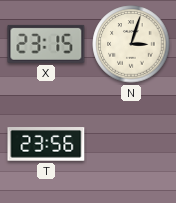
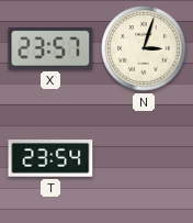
X: 23:15 -> 23:57
T: 23:56 -> 23:54
